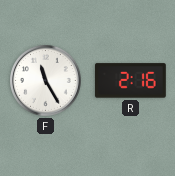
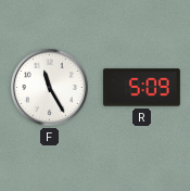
R: 2:16 -> 5:09
